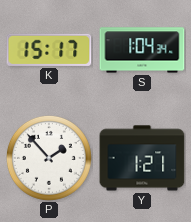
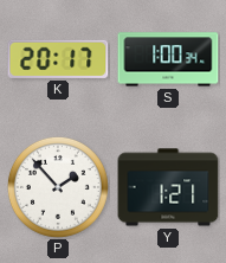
K: 15:17 -> 20:17
S: 1:04 -> 1:00
